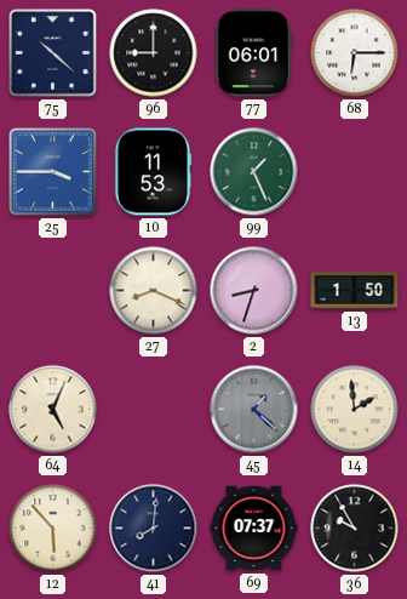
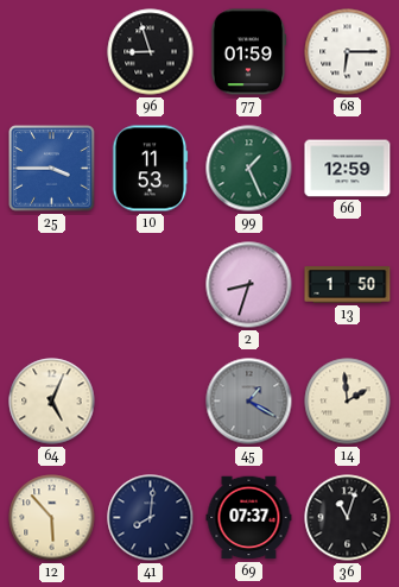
75: 10:22 -> none
96: 9:00 -> 8:57
77: 06:01 -> 01:59
66: none -> 12:59
27: 8:19 -> none
45: 1:22 -> 1:20
36: 9:55 -> 11:03
